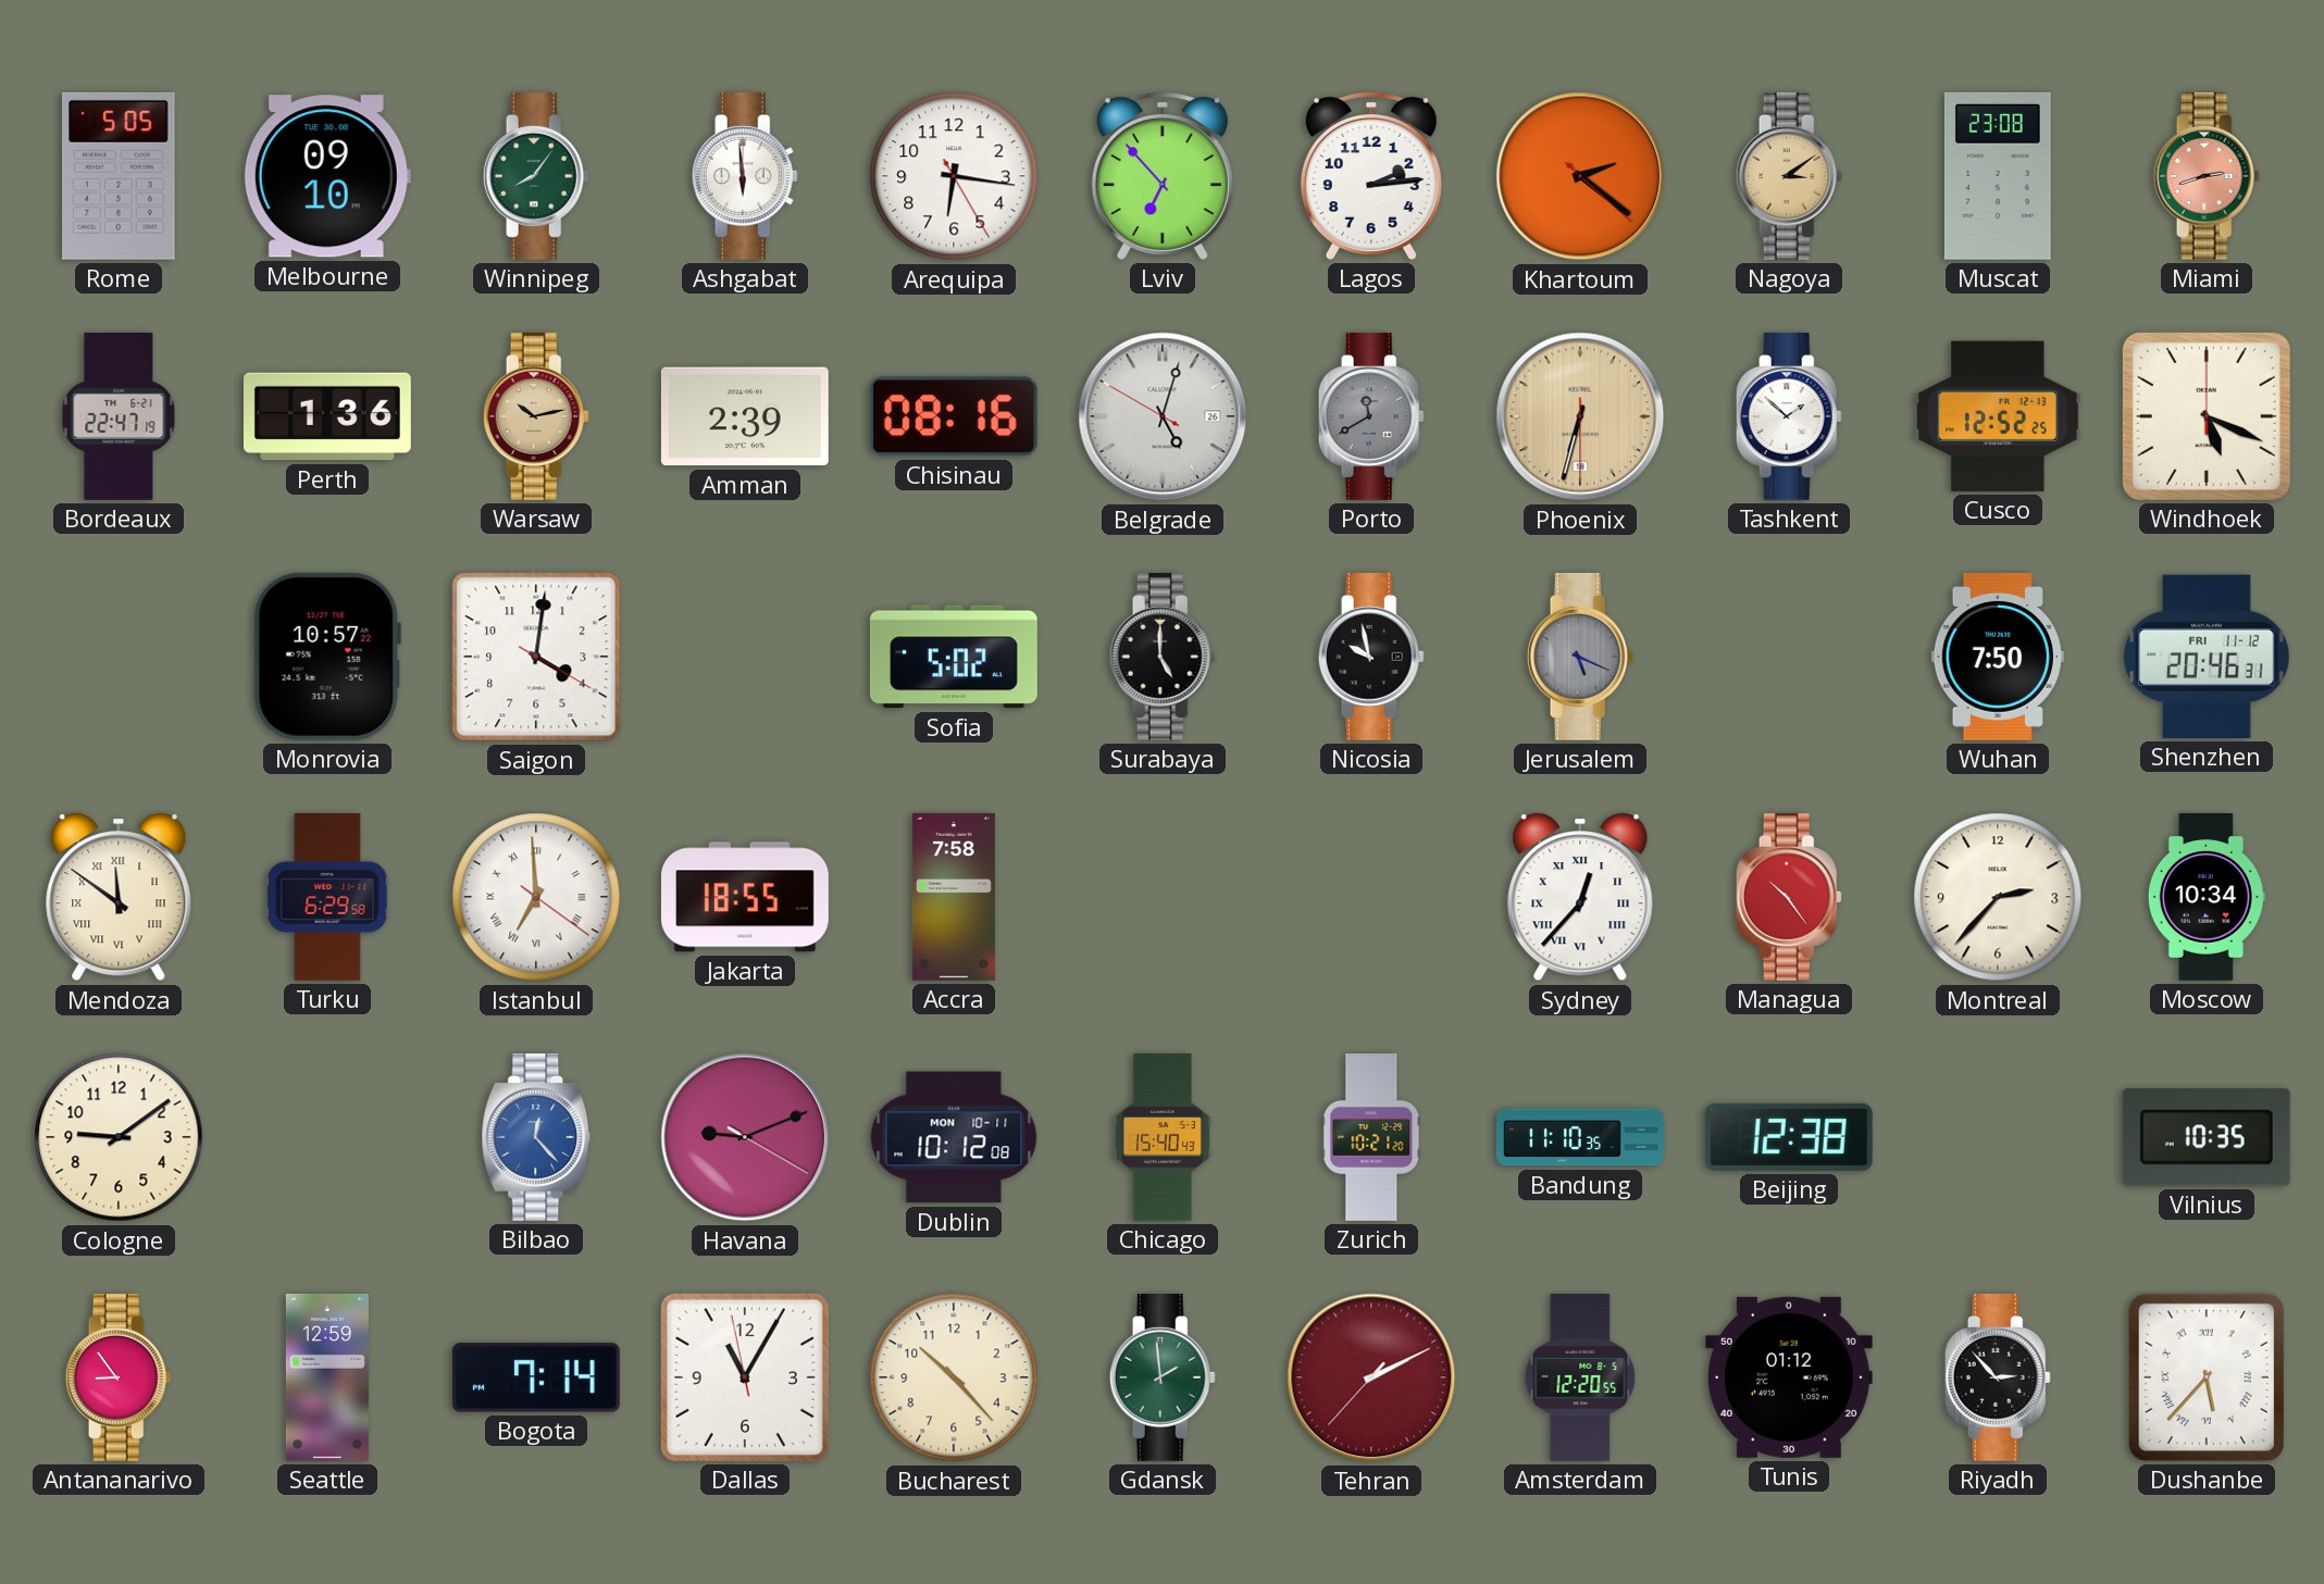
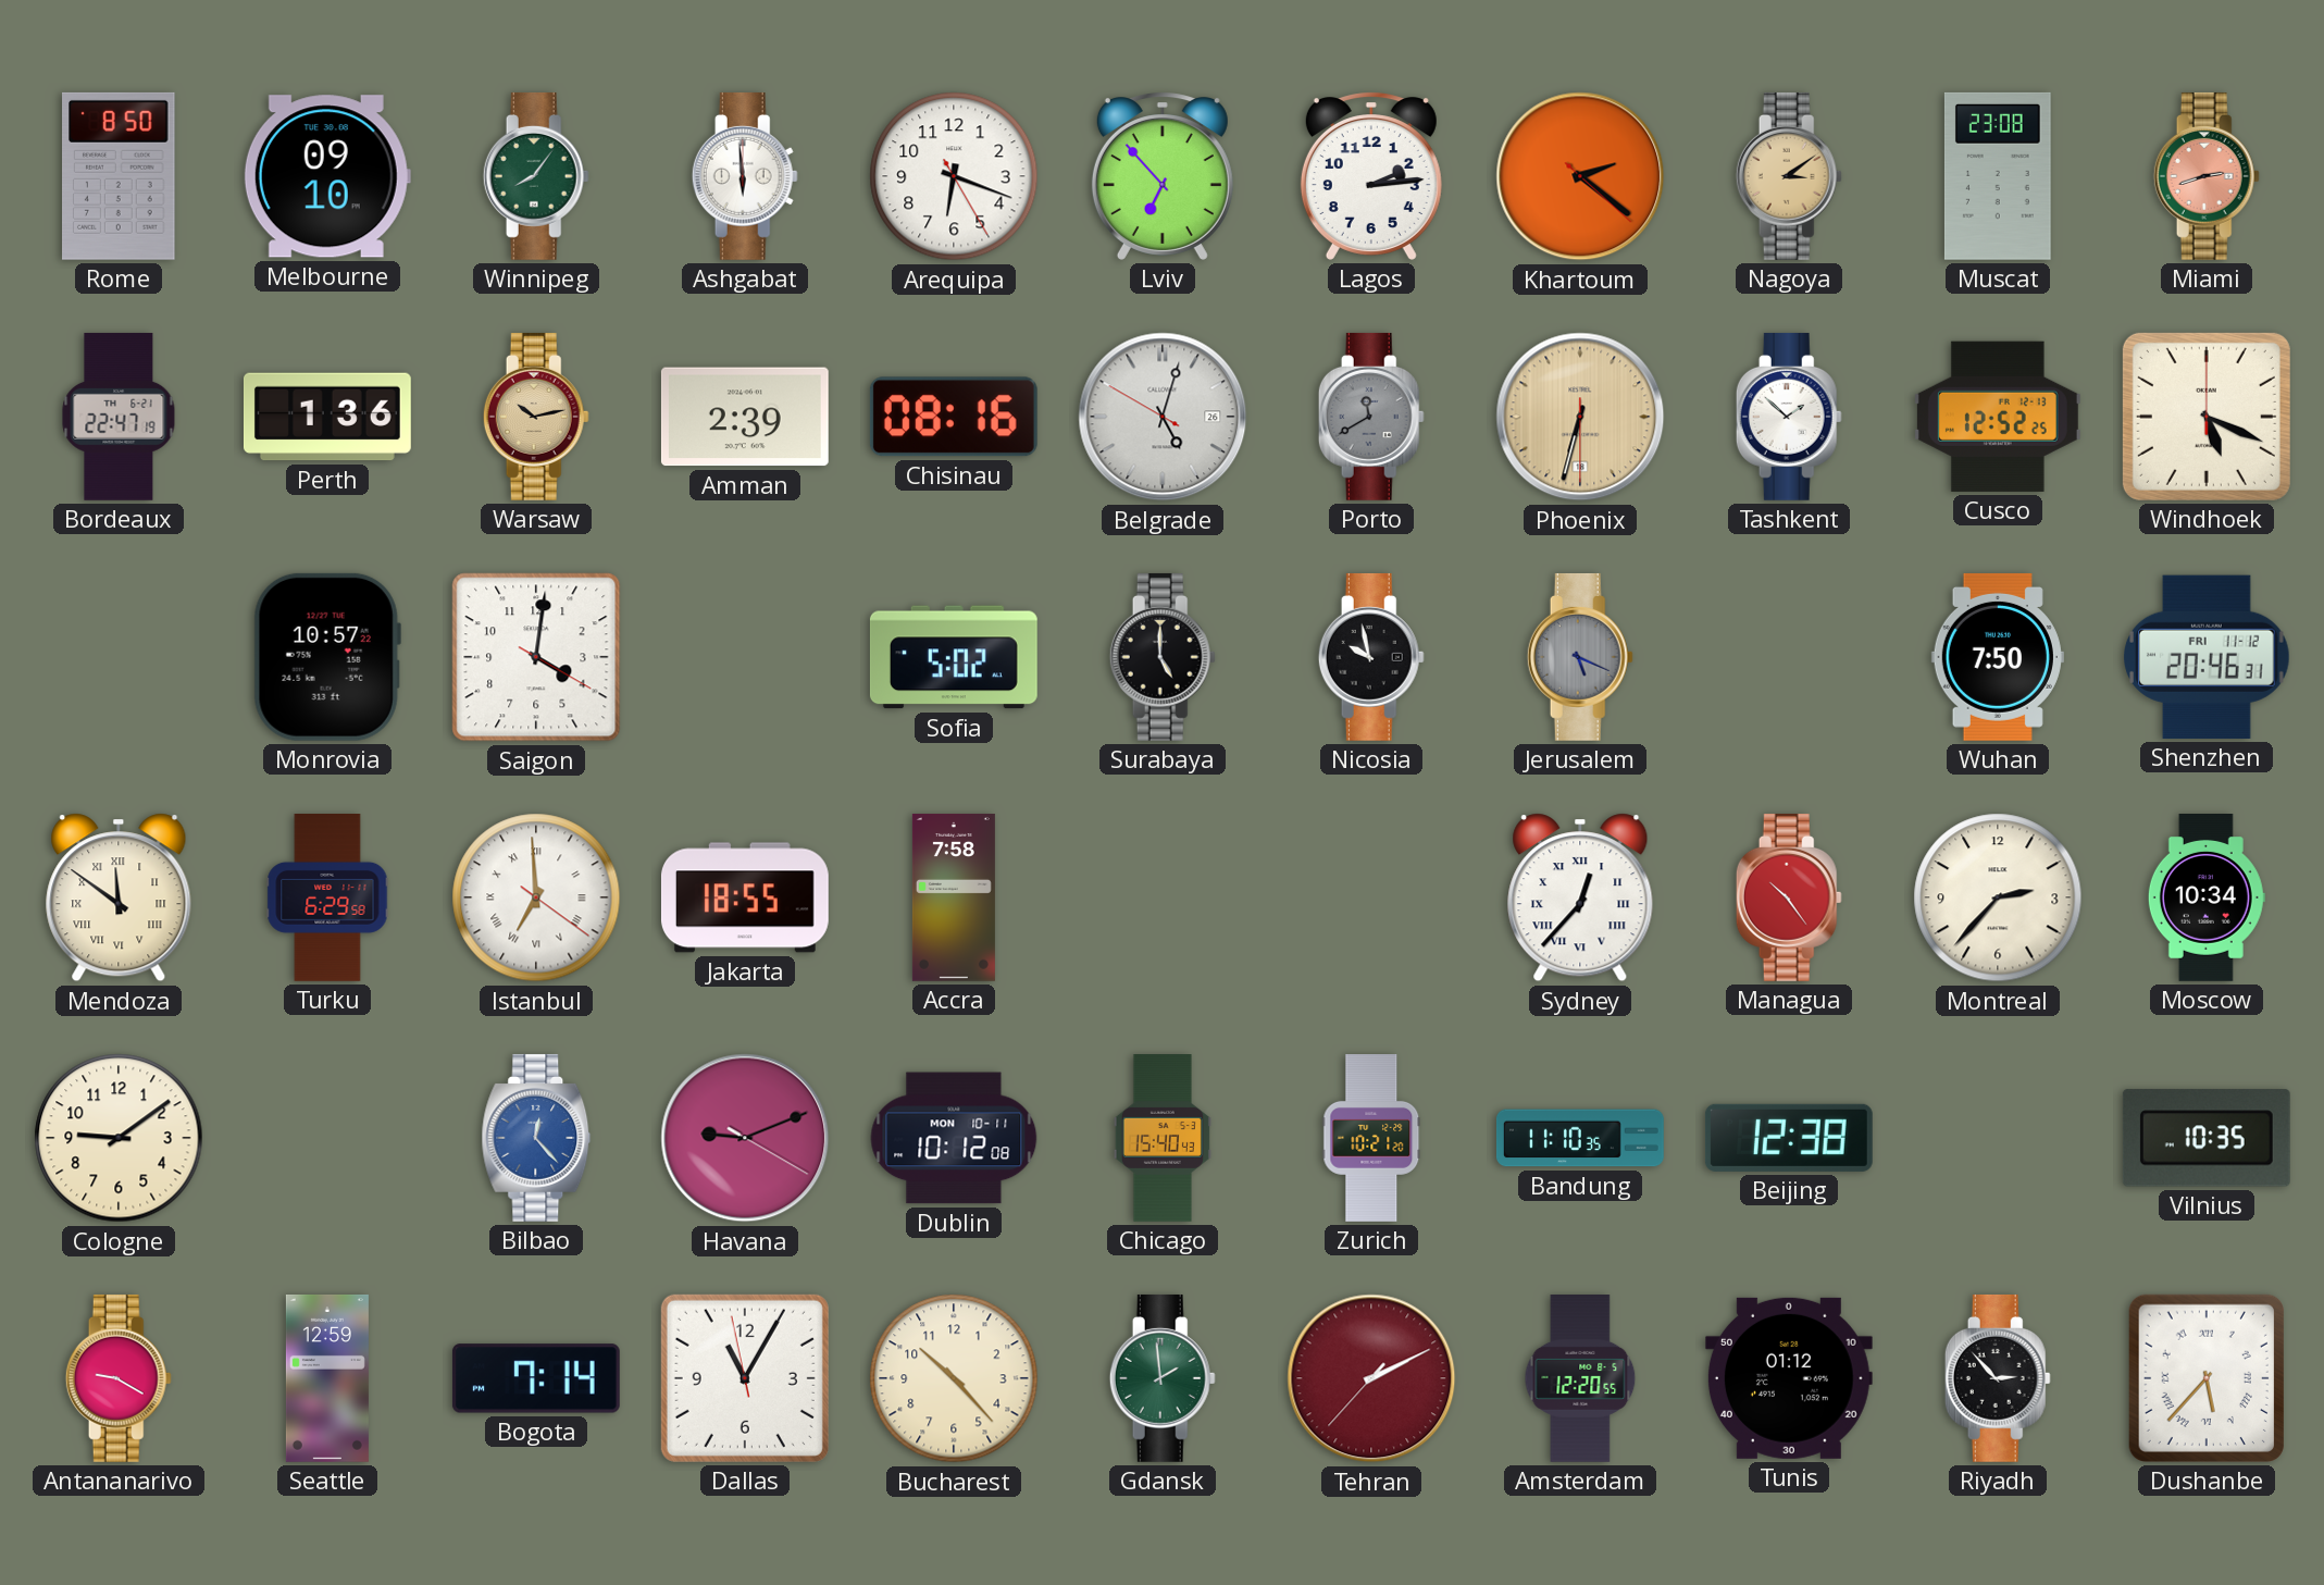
Rome: 5:05 -> 8:50
Arequipa: 6:16 -> 6:18
Antananarivo: 8:54 -> 9:20
